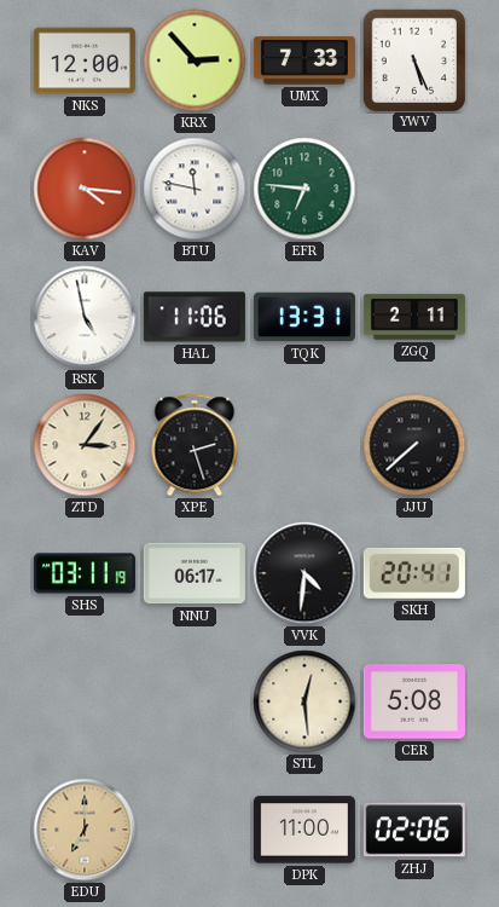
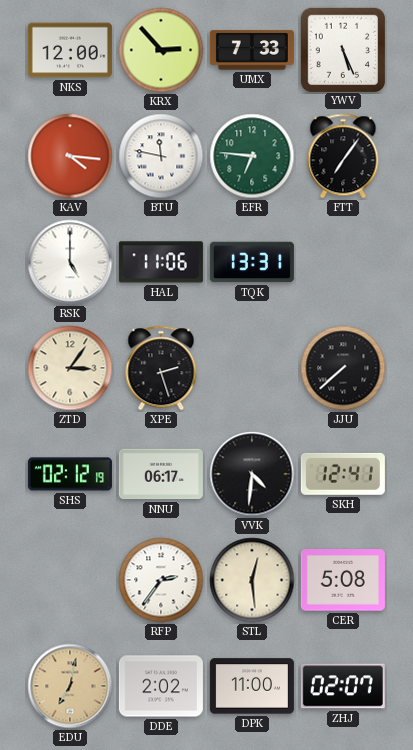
FTT: none -> 7:06
RSK: 4:58 -> 5:00
ZGQ: 2:11 -> none
SHS: 03:11 -> 02:12
SKH: 20:41 -> 12:41
RFP: none -> 2:36
EDU: 7:00 -> 7:02
DDE: none -> 2:02
ZHJ: 02:06 -> 02:07
